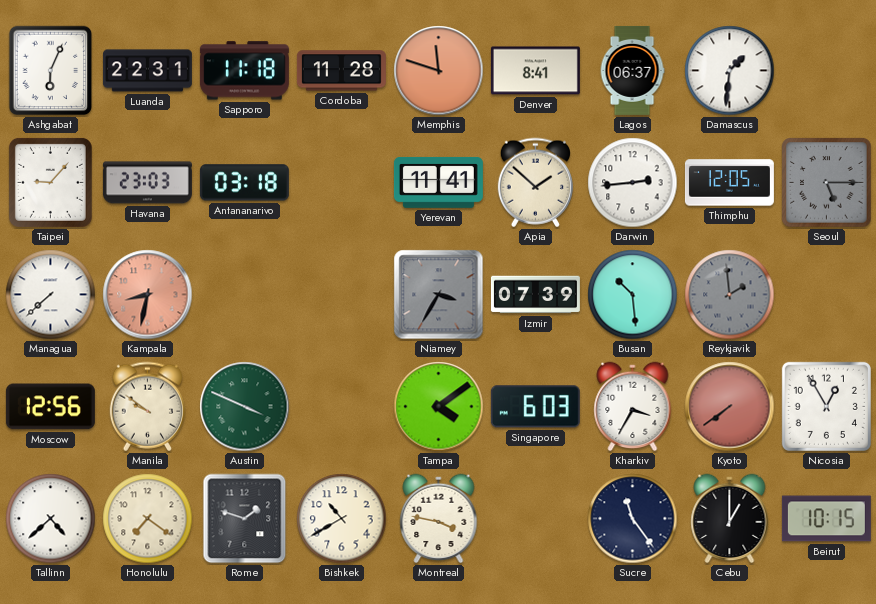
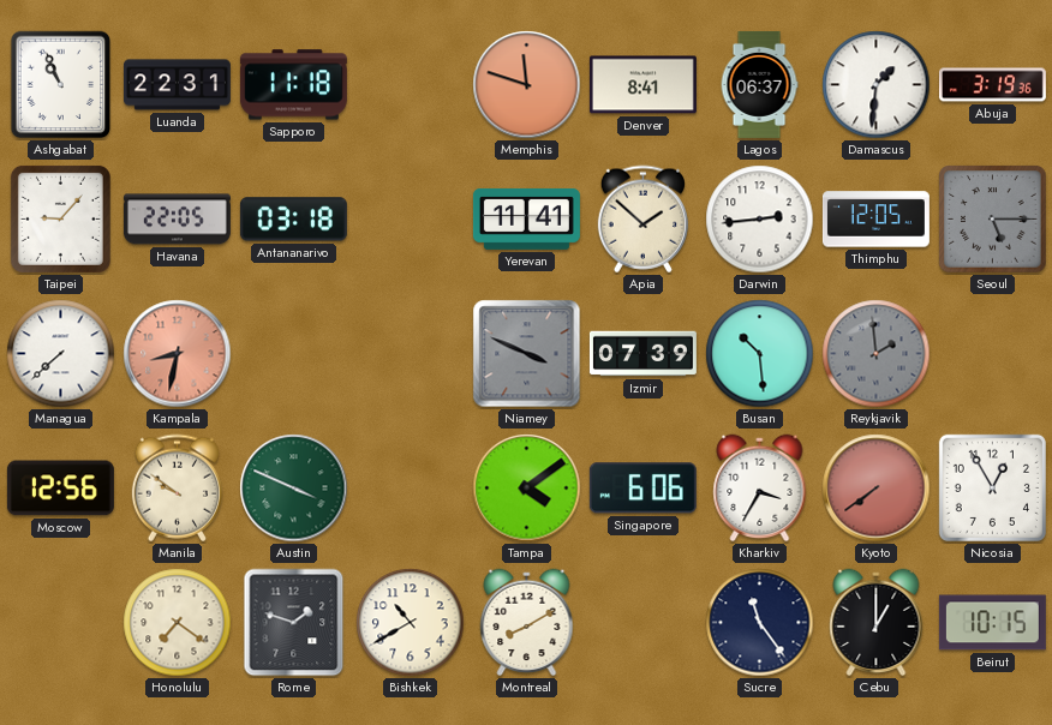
Ashgabat: 6:04 -> 10:56
Cordoba: 11:28 -> none
Abuja: none -> 3:19
Havana: 23:03 -> 22:05
Niamey: 3:35 -> 3:49
Singapore: 6:03 -> 6:06
Tallinn: 4:38 -> none
Montreal: 3:47 -> 8:10
